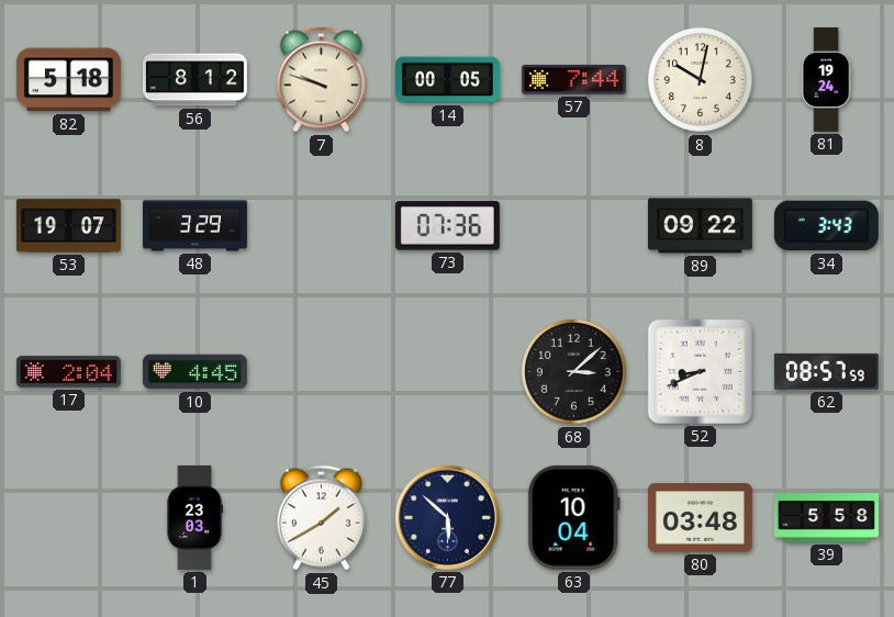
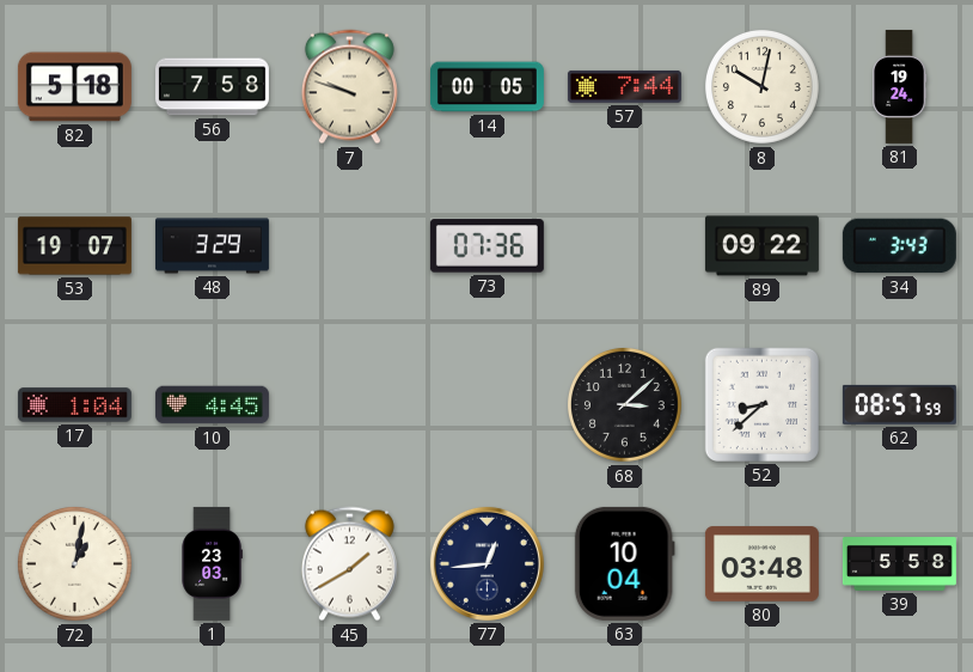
56: 8:12 -> 7:58
17: 2:04 -> 1:04
52: 8:41 -> 8:38
72: none -> 1:02
77: 5:52 -> 12:44
